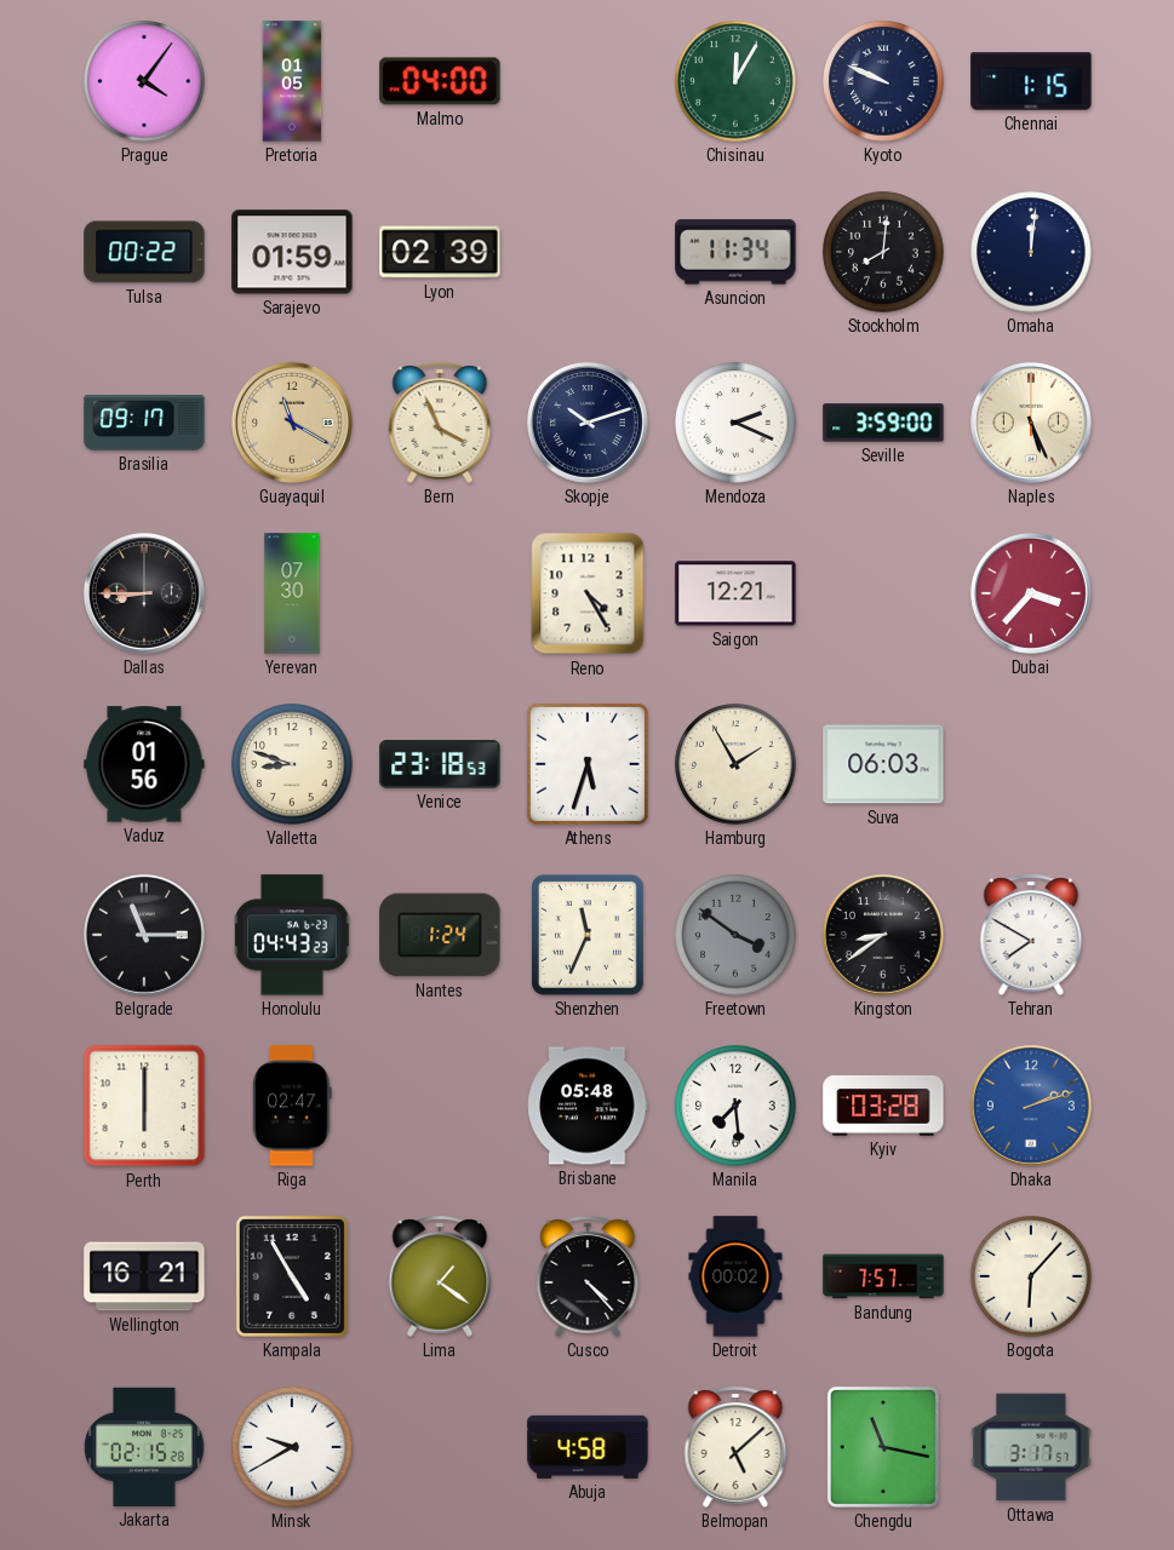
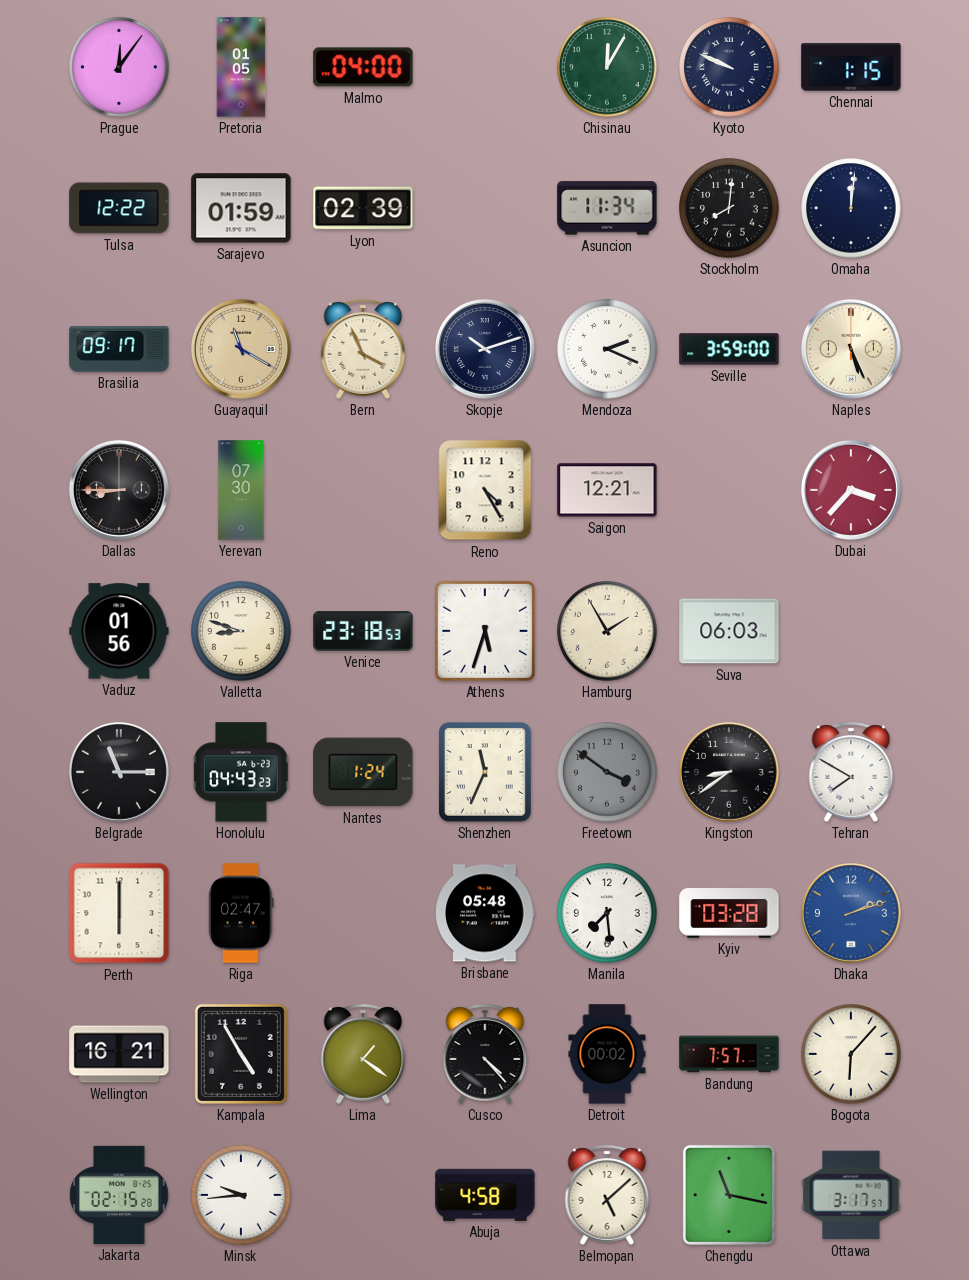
Prague: 4:06 -> 12:06
Tulsa: 00:22 -> 12:22
Minsk: 9:40 -> 9:44
